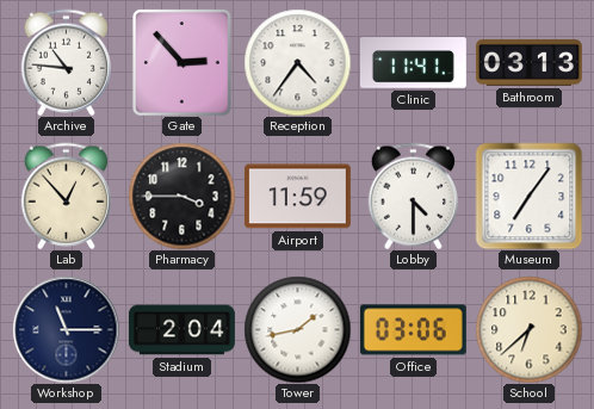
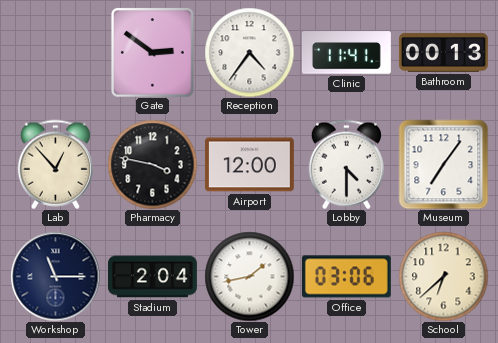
Archive: 10:46 -> none
Gate: 2:53 -> 2:51
Bathroom: 03:13 -> 00:13
Pharmacy: 3:45 -> 3:47
Airport: 11:59 -> 12:00
